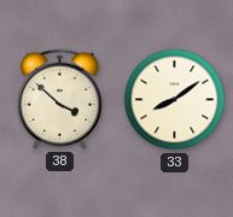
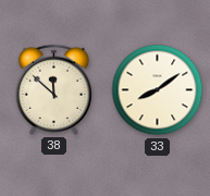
38: 3:52 -> 11:52
